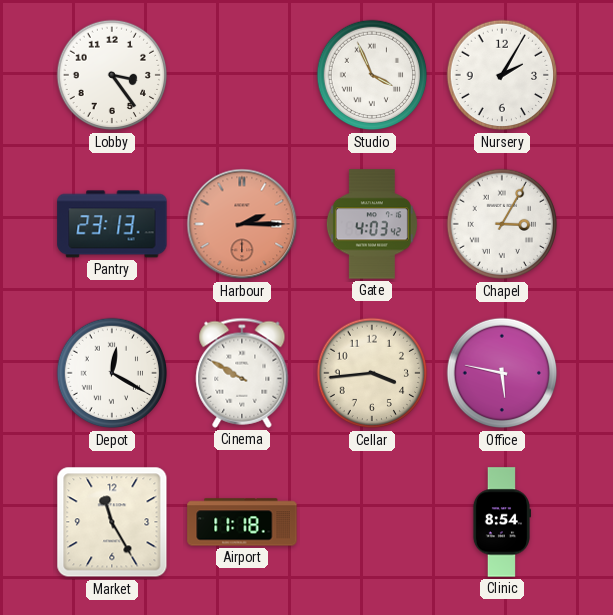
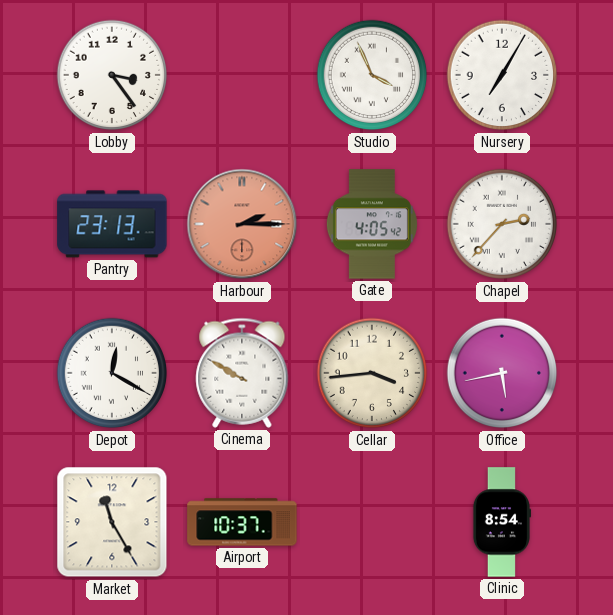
Nursery: 2:05 -> 7:05
Gate: 4:03 -> 4:05
Chapel: 3:05 -> 2:37
Office: 5:47 -> 5:43
Airport: 11:18 -> 10:37
